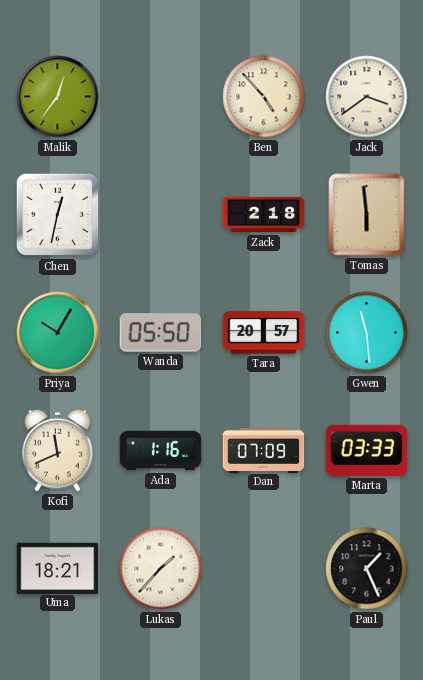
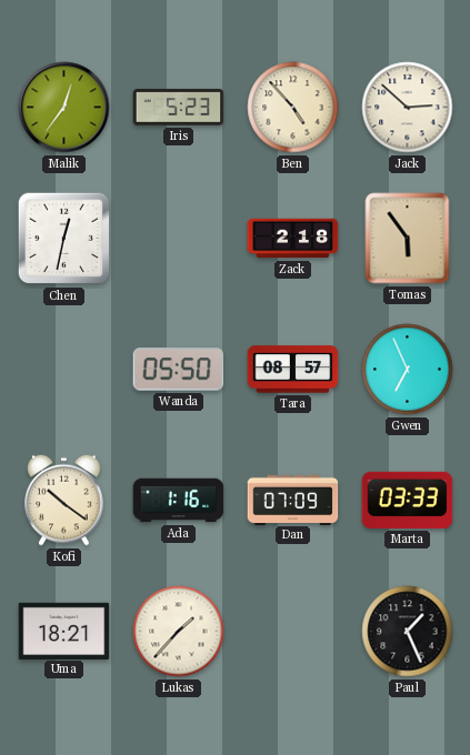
Iris: none -> 5:23
Jack: 3:39 -> 2:52
Tomas: 5:59 -> 5:54
Priya: 10:05 -> none
Tara: 20:57 -> 08:57
Gwen: 11:29 -> 6:56
Kofi: 11:41 -> 10:21
